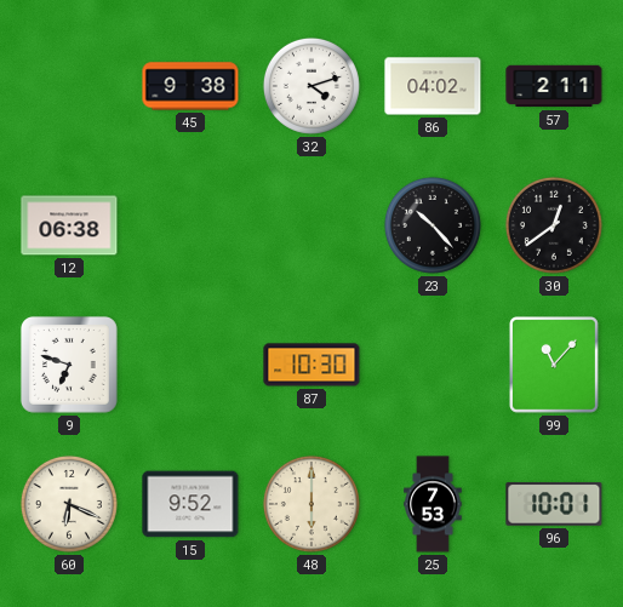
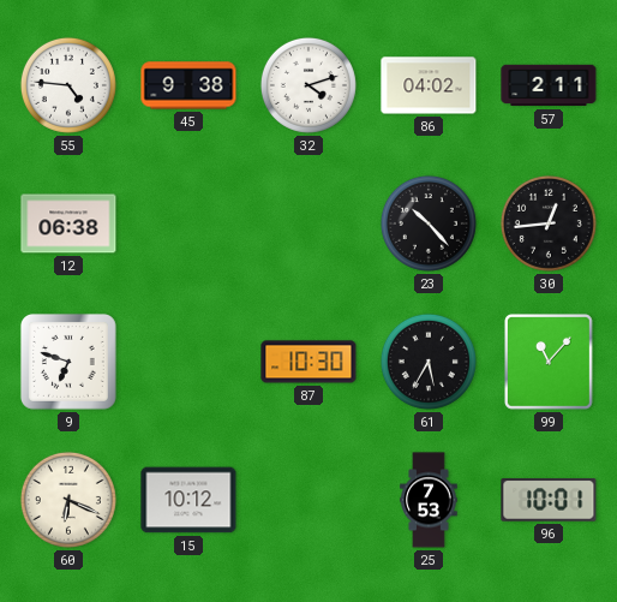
55: none -> 4:46
30: 12:39 -> 12:44
61: none -> 5:35
15: 9:52 -> 10:12
48: 6:00 -> none
